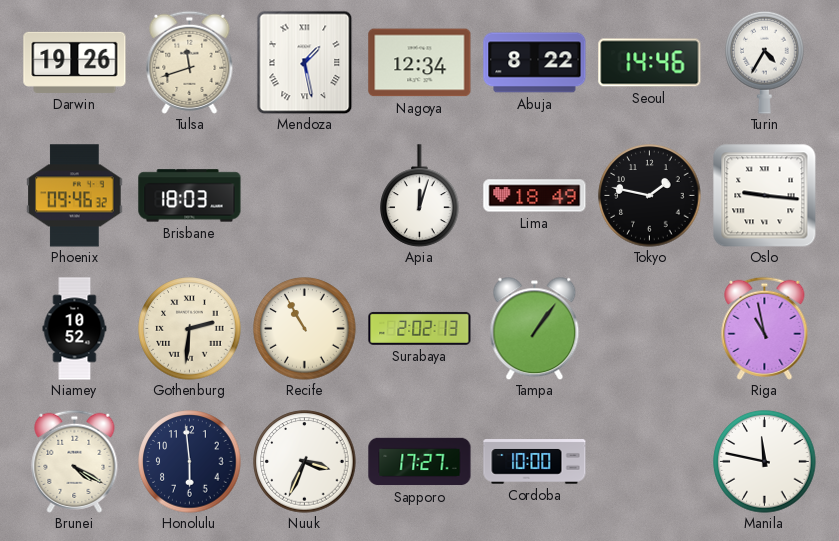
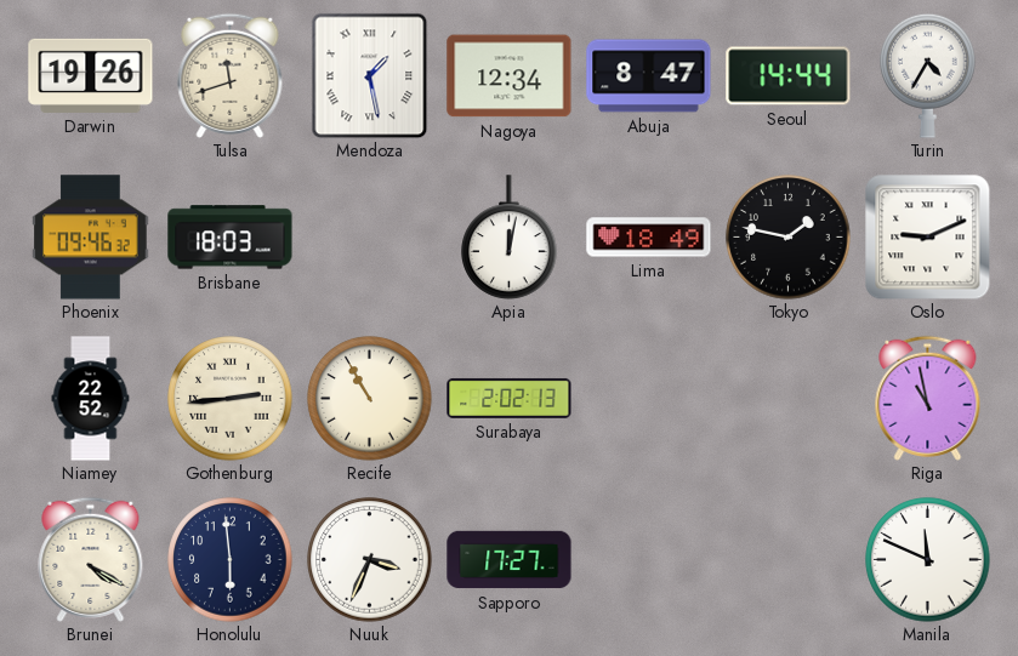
Abuja: 8:22 -> 8:47
Seoul: 14:46 -> 14:44
Apia: 12:03 -> 12:02
Oslo: 9:16 -> 9:11
Niamey: 10:52 -> 22:52
Gothenburg: 2:31 -> 2:44
Tampa: 1:06 -> none
Cordoba: 10:00 -> none
Manila: 11:47 -> 11:49
